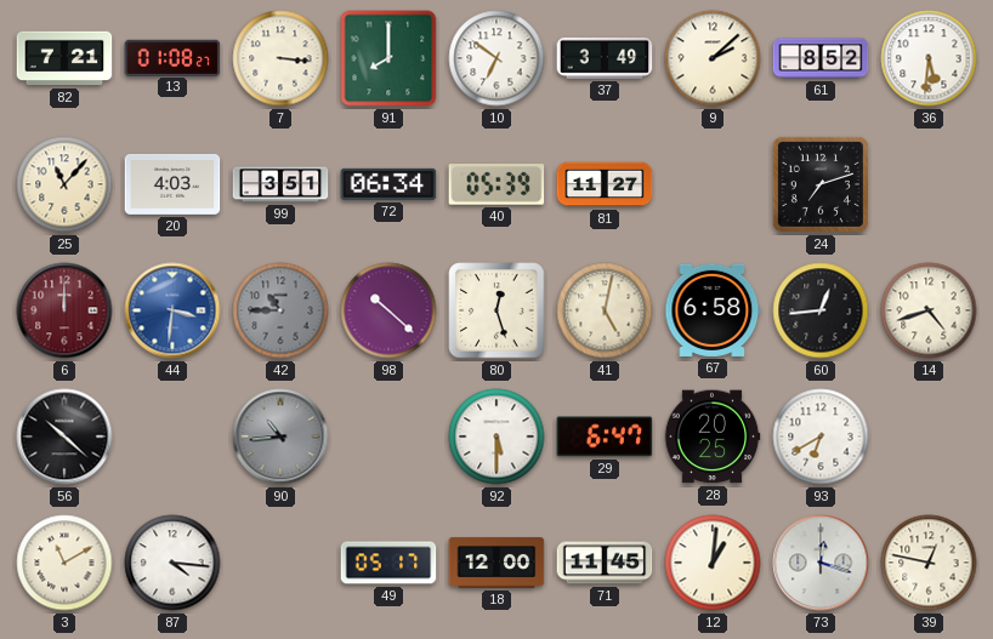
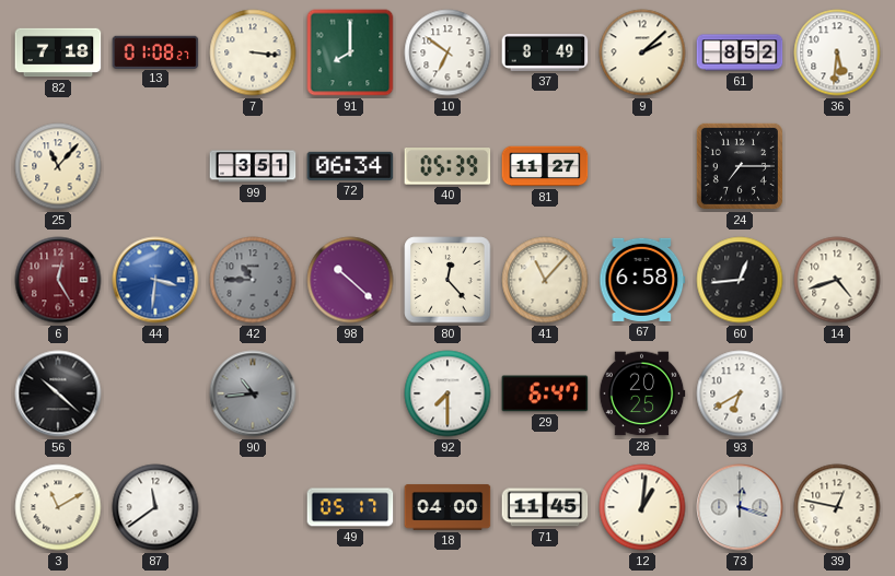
82: 7:21 -> 7:18
37: 3:49 -> 8:49
20: 4:03 -> none
24: 7:12 -> 7:15
6: 12:00 -> 12:25
80: 12:27 -> 12:23
41: 5:02 -> 11:07
92: 5:30 -> 7:30
87: 4:16 -> 11:39
18: 12:00 -> 04:00
